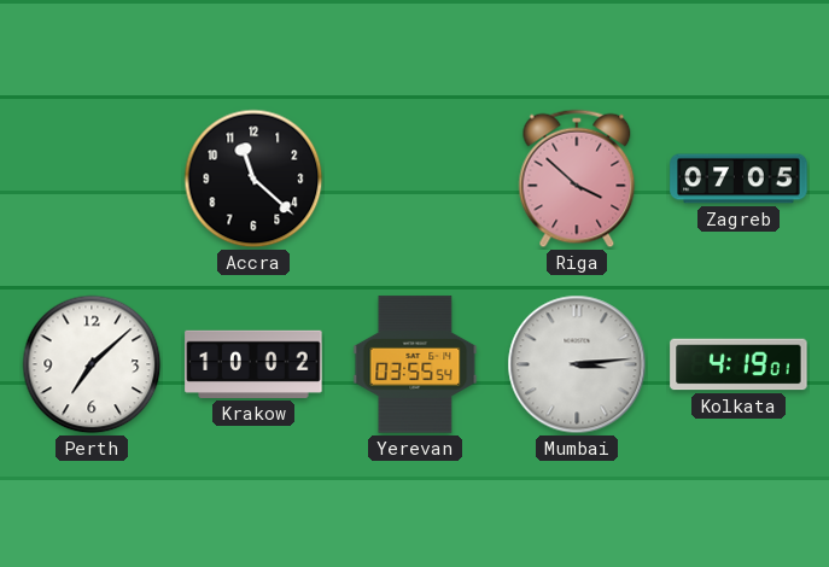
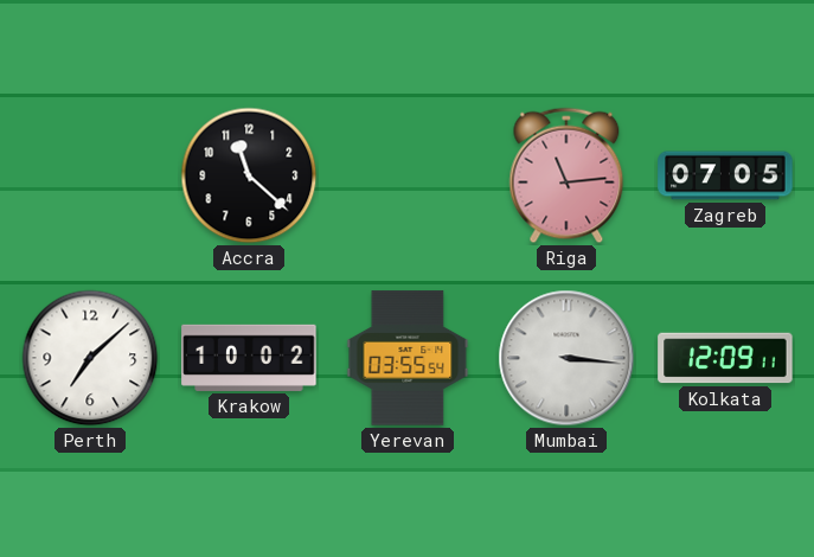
Riga: 3:52 -> 11:14
Mumbai: 3:14 -> 3:16
Kolkata: 4:19 -> 12:09
